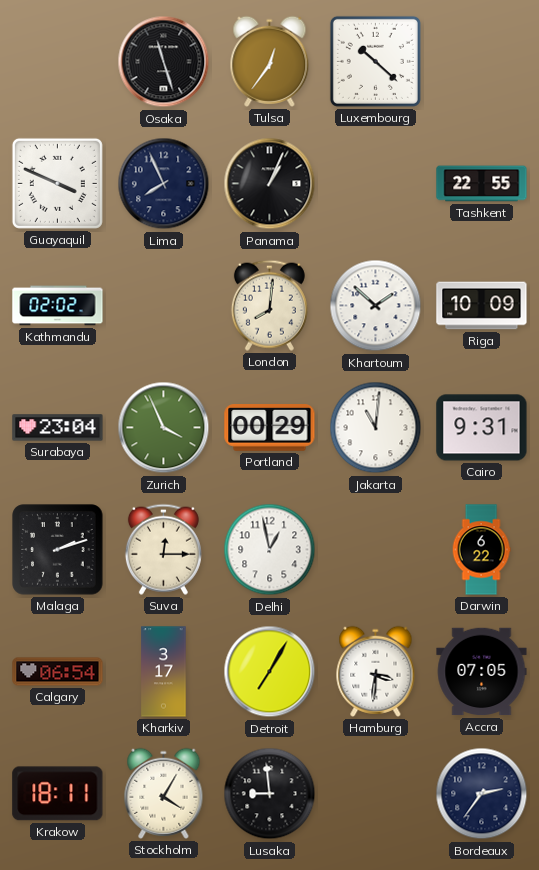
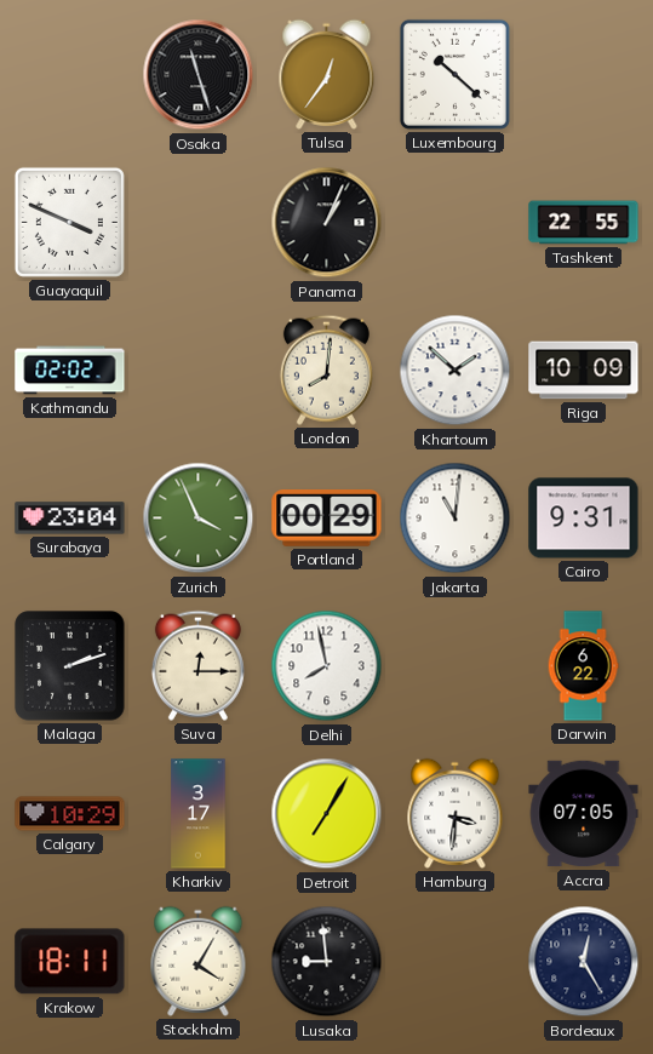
Lima: 7:56 -> none
Delhi: 12:58 -> 7:58
Calgary: 06:54 -> 10:29
Bordeaux: 2:36 -> 12:25
